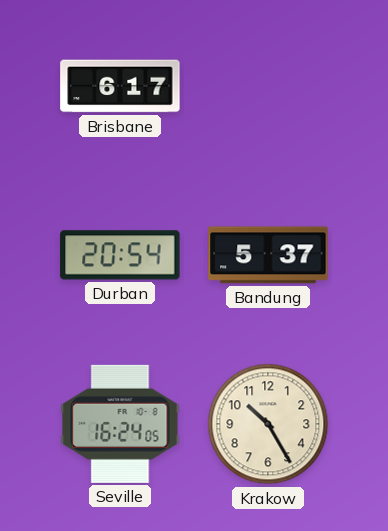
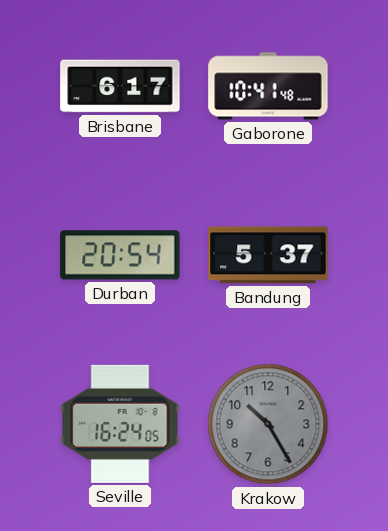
Gaborone: none -> 10:41
Krakow dial: cream -> grey
